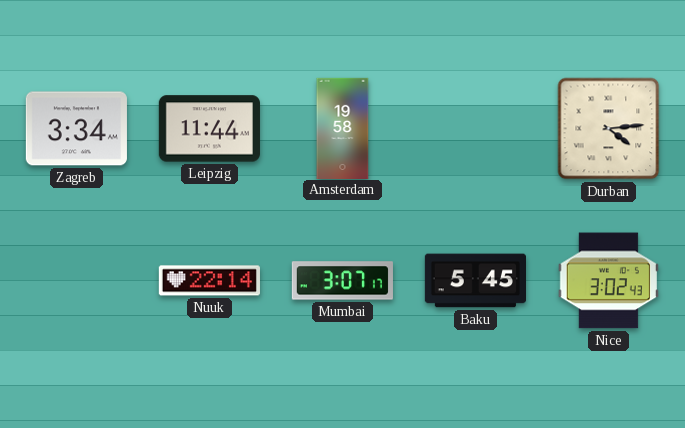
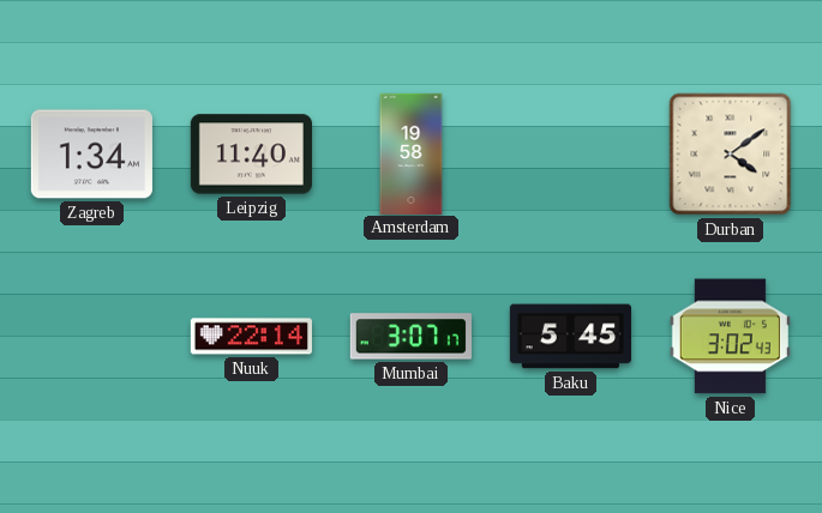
Zagreb: 3:34 -> 1:34
Leipzig: 11:44 -> 11:40
Durban: 4:14 -> 4:09
